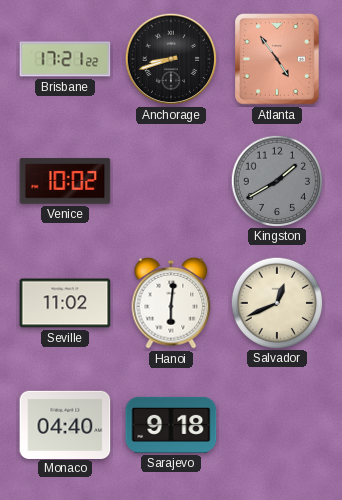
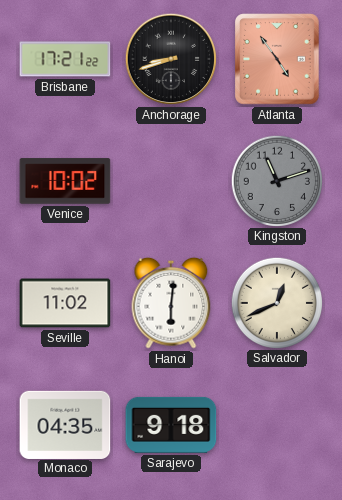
Kingston: 1:40 -> 11:12
Monaco: 04:40 -> 04:35
